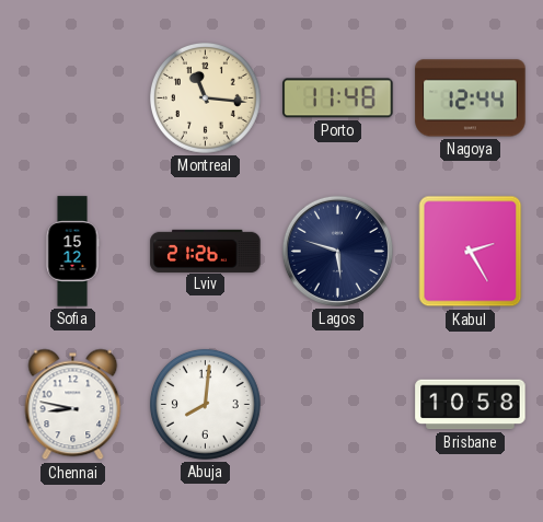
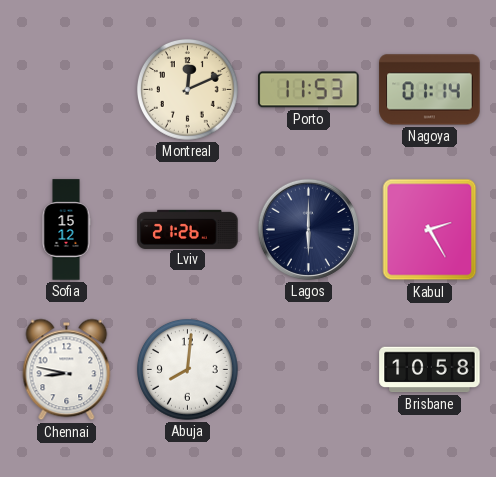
Montreal: 11:16 -> 12:11
Porto: 11:48 -> 11:53
Nagoya: 12:44 -> 01:14
Lagos: 5:48 -> 6:00
